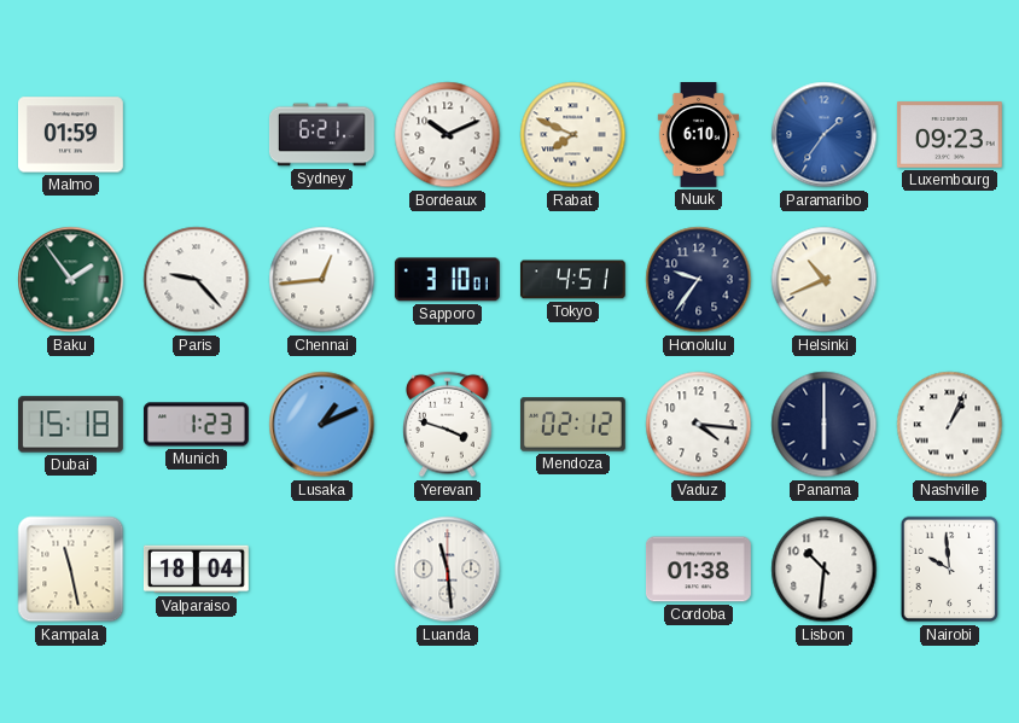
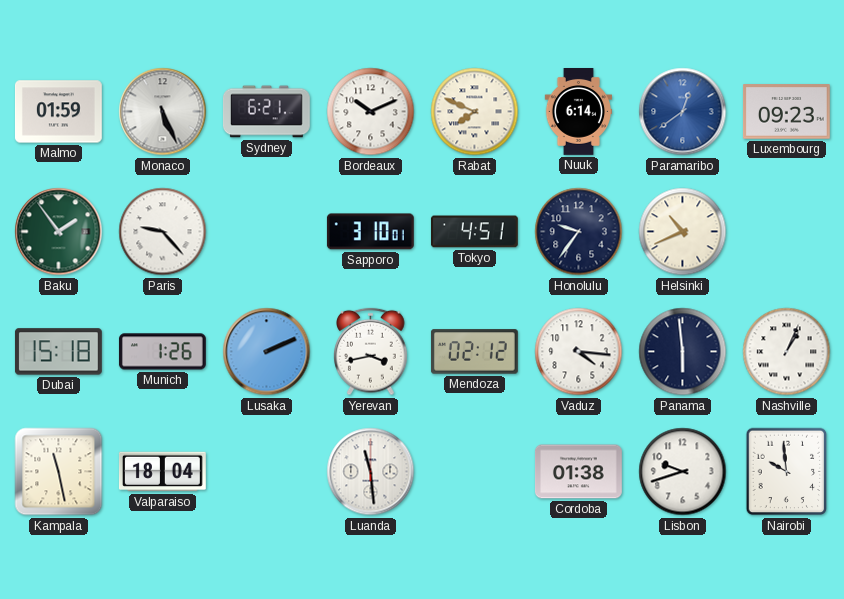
Monaco: none -> 5:26
Nuuk: 6:10 -> 6:14
Paramaribo: 1:36 -> 12:39
Chennai: 12:44 -> none
Munich: 1:23 -> 1:26
Lusaka: 1:11 -> 2:11
Yerevan: 3:48 -> 3:43
Panama: 6:00 -> 5:59
Lisbon: 10:31 -> 9:42
